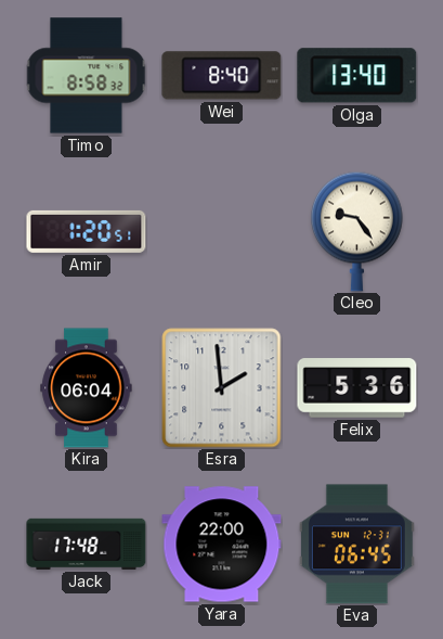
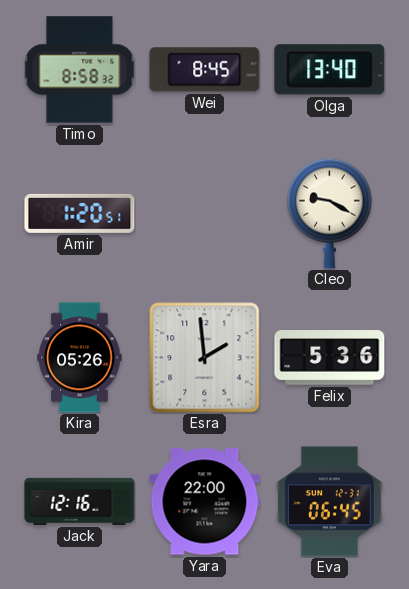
Wei: 8:40 -> 8:45
Cleo: 9:24 -> 9:20
Kira: 06:04 -> 05:26
Jack: 17:48 -> 12:16
